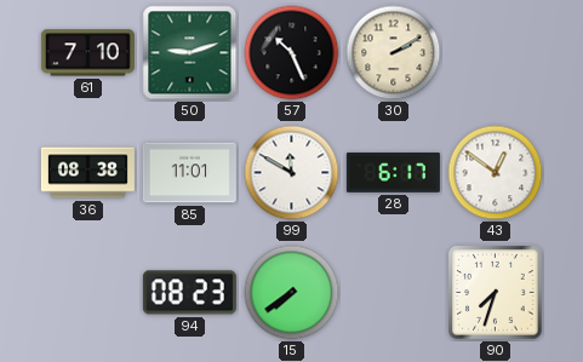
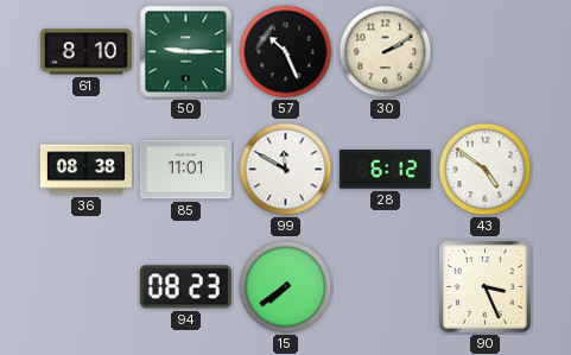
61: 7:10 -> 8:10
50: 9:12 -> 9:15
28: 6:17 -> 6:12
43: 12:51 -> 4:51
90: 7:33 -> 3:26
